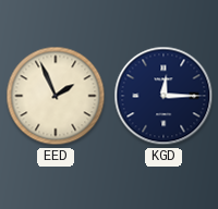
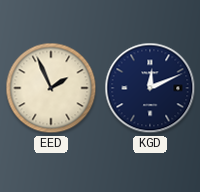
KGD: 12:15 -> 12:11
